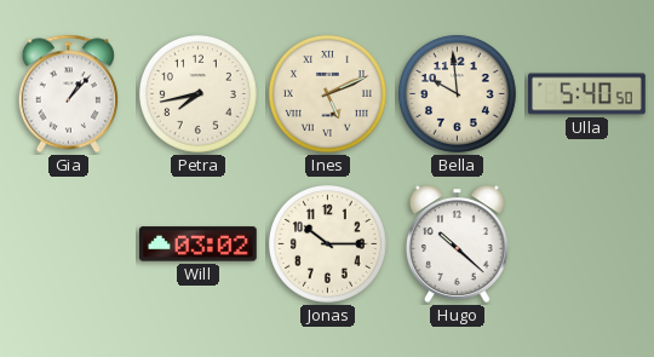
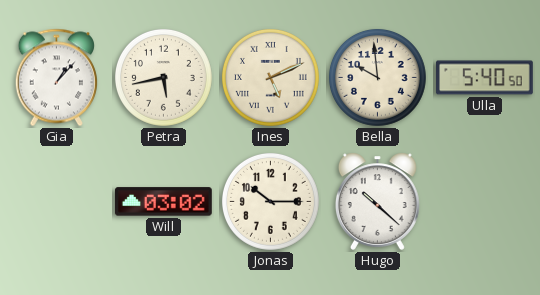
Petra: 7:43 -> 5:43
